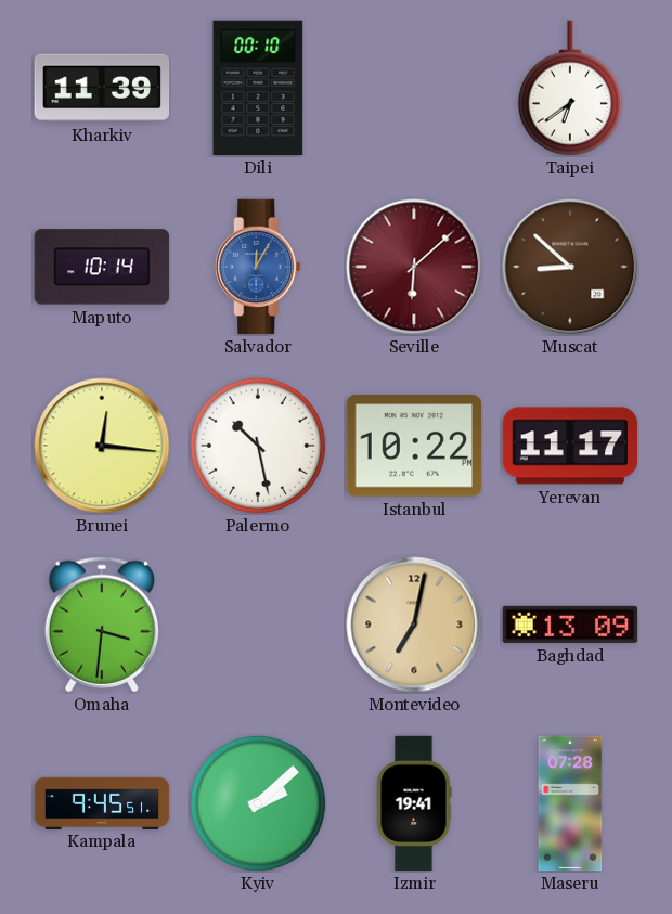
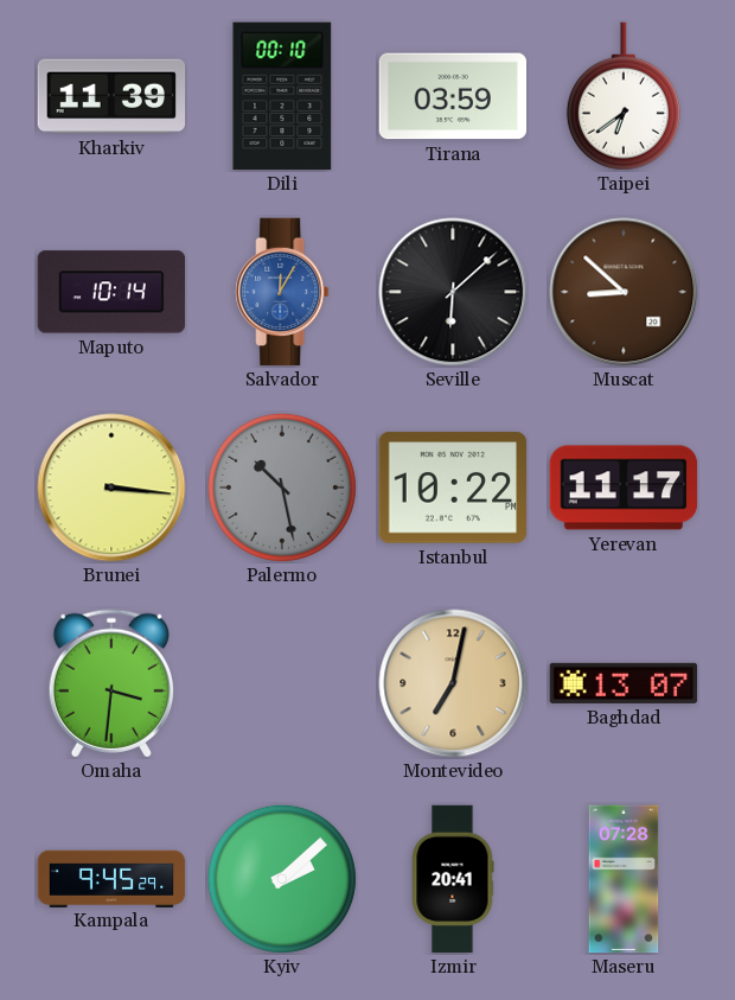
Tirana: none -> 03:59
Seville dial: burgundy -> black
Brunei: 12:16 -> 3:16
Palermo dial: white -> grey
Baghdad: 13:09 -> 13:07
Kampala: 9:45:51 -> 9:45:29
Izmir: 19:41 -> 20:41
